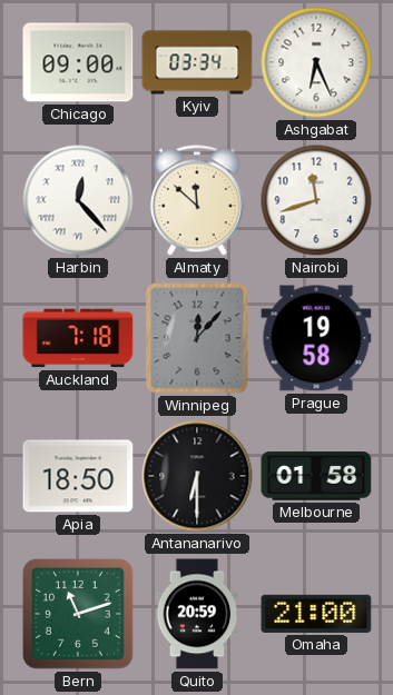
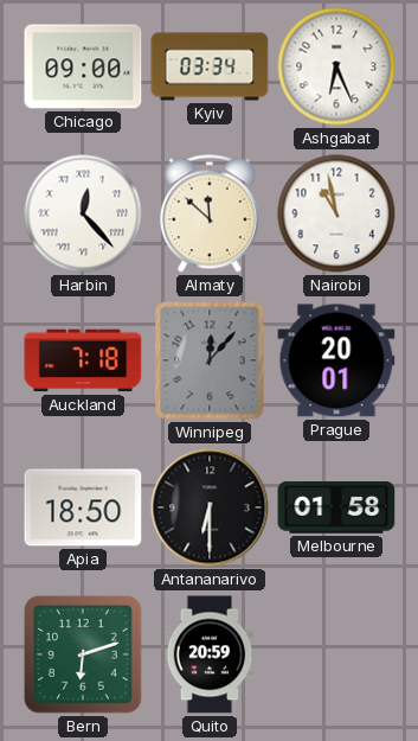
Nairobi: 11:42 -> 10:58
Prague: 19:58 -> 20:01
Bern: 11:12 -> 6:12
Omaha: 21:00 -> none
